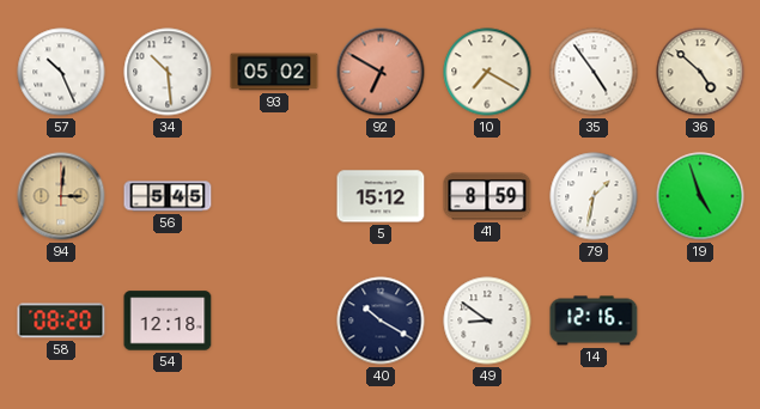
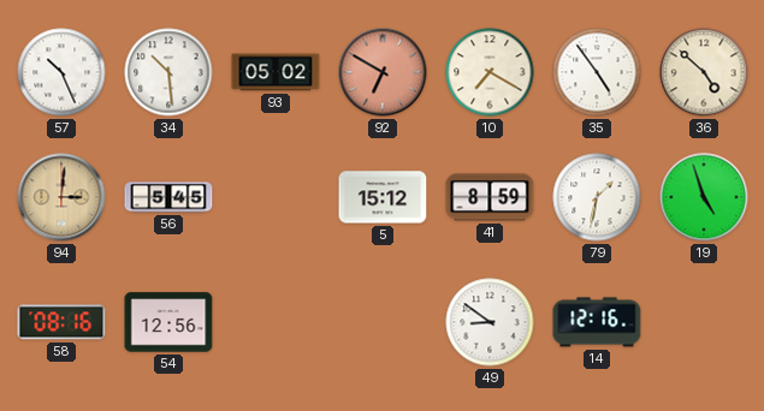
58: 08:20 -> 08:16
54: 12:18 -> 12:56
40: 10:20 -> none
